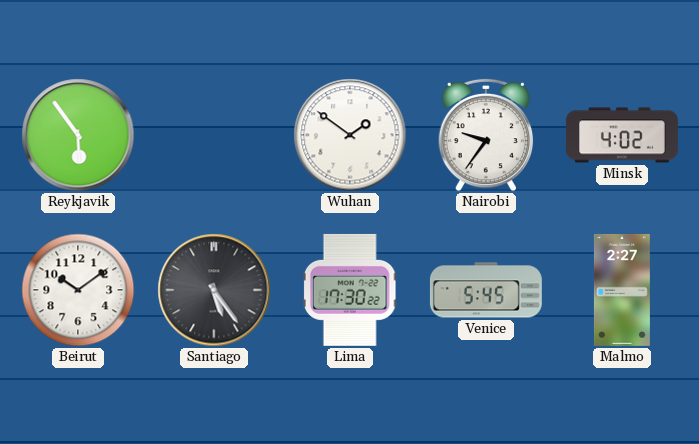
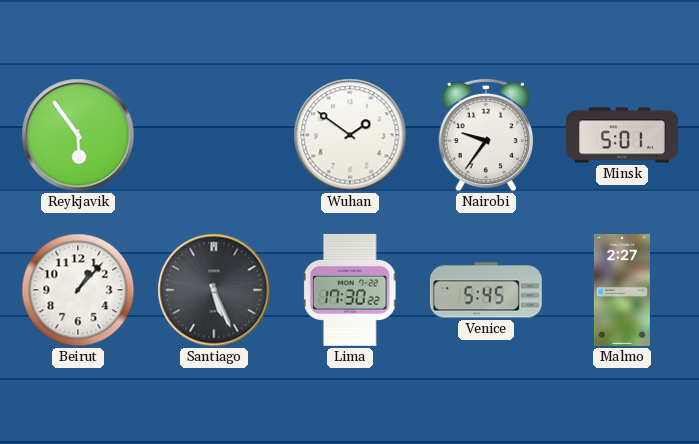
Minsk: 4:02 -> 5:01
Beirut: 10:09 -> 1:07
Santiago: 5:24 -> 5:26
